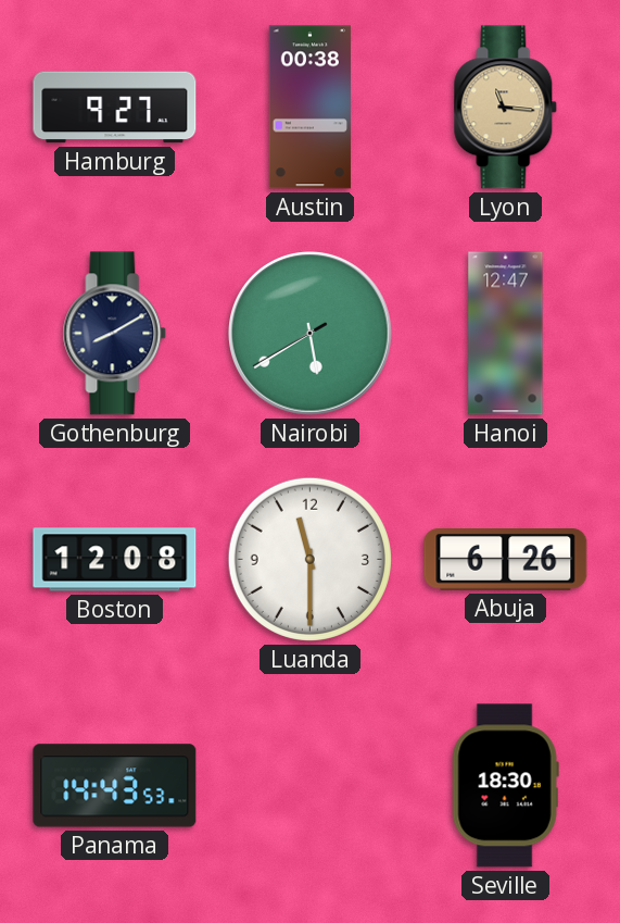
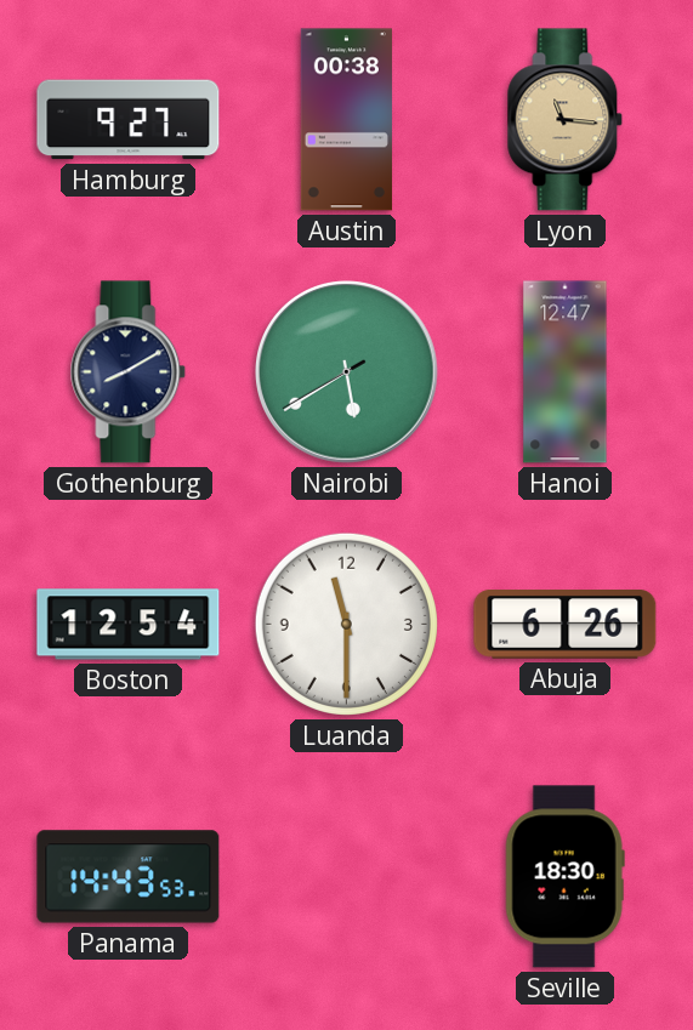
Boston: 12:08 -> 12:54
